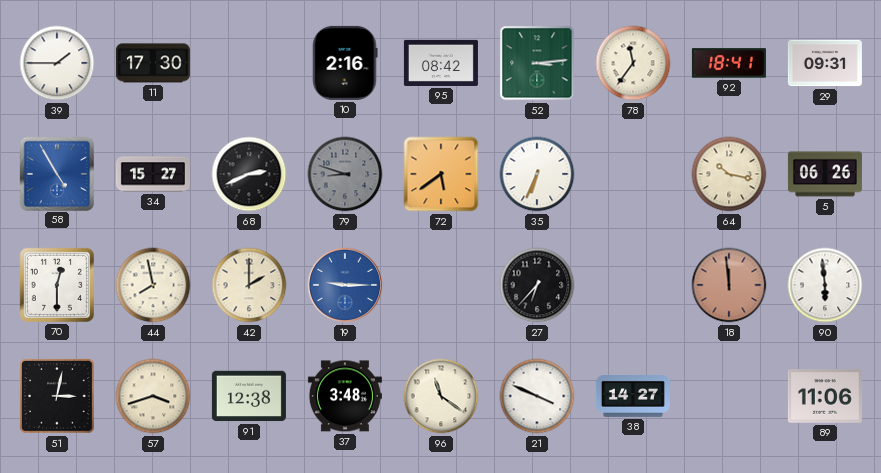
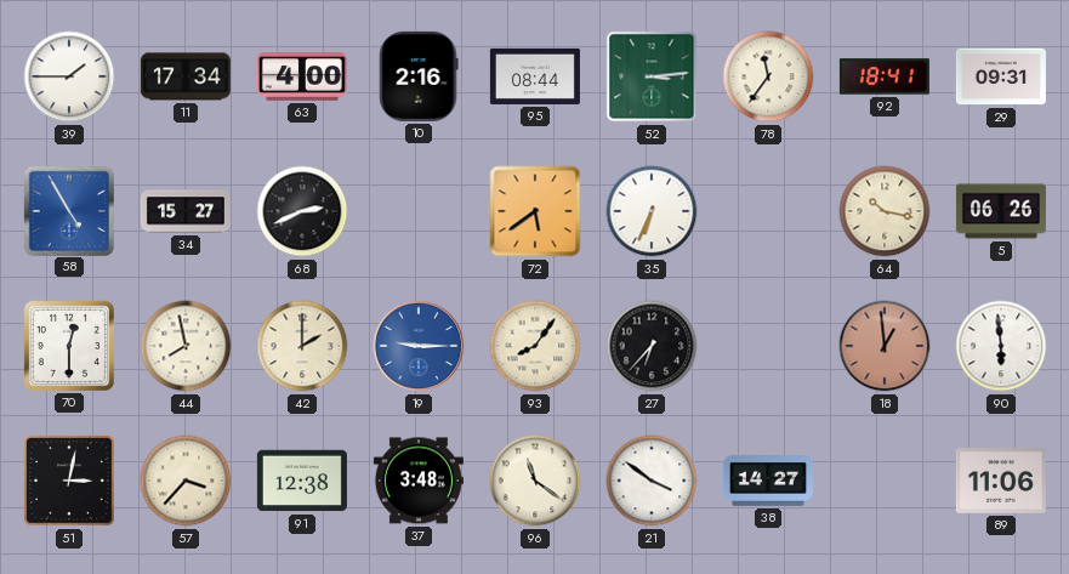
11: 17:30 -> 17:34
63: none -> 4:00
95: 08:42 -> 08:44
79: 8:48 -> none
93: none -> 8:06
18: 11:59 -> 12:59
57: 3:42 -> 3:37
21: 3:49 -> 3:51
